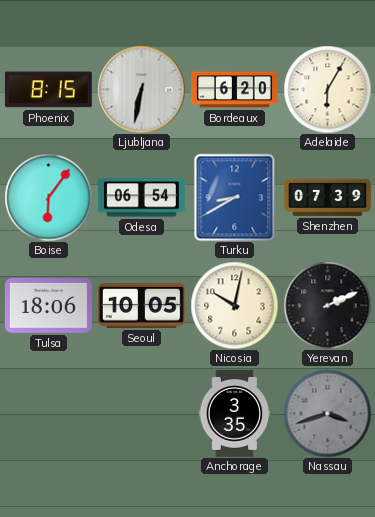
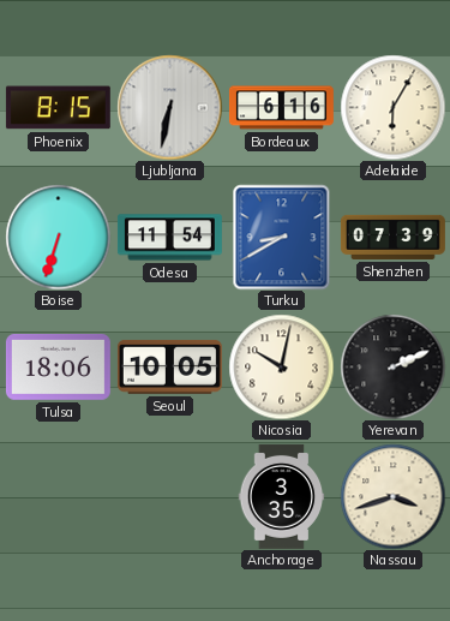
Bordeaux: 6:20 -> 6:16
Boise: 6:06 -> 6:33
Odesa: 06:54 -> 11:54
Nassau dial: grey -> cream
